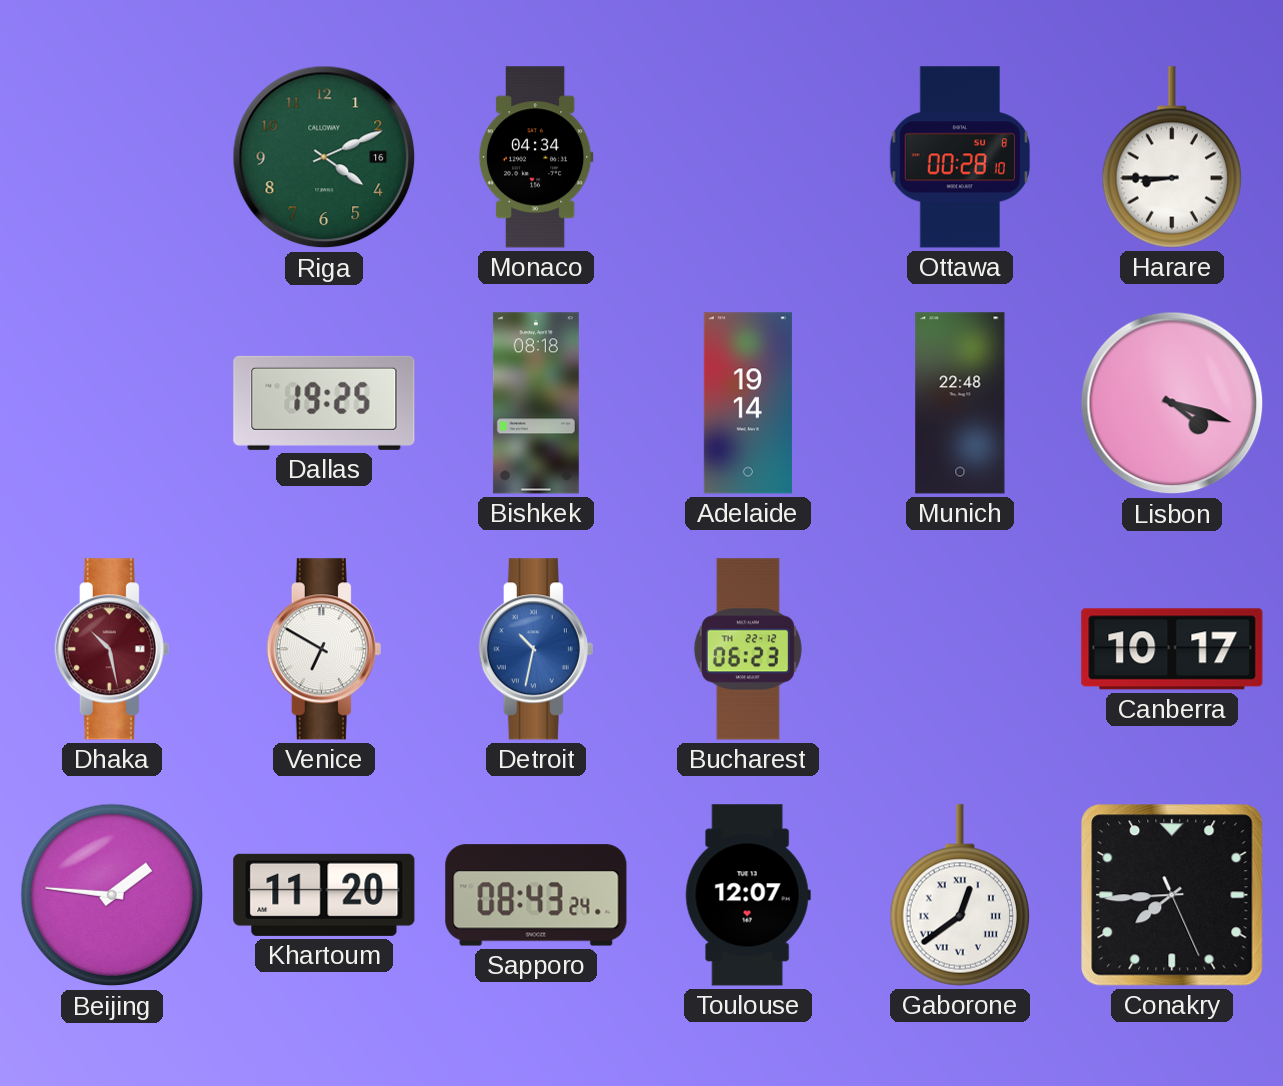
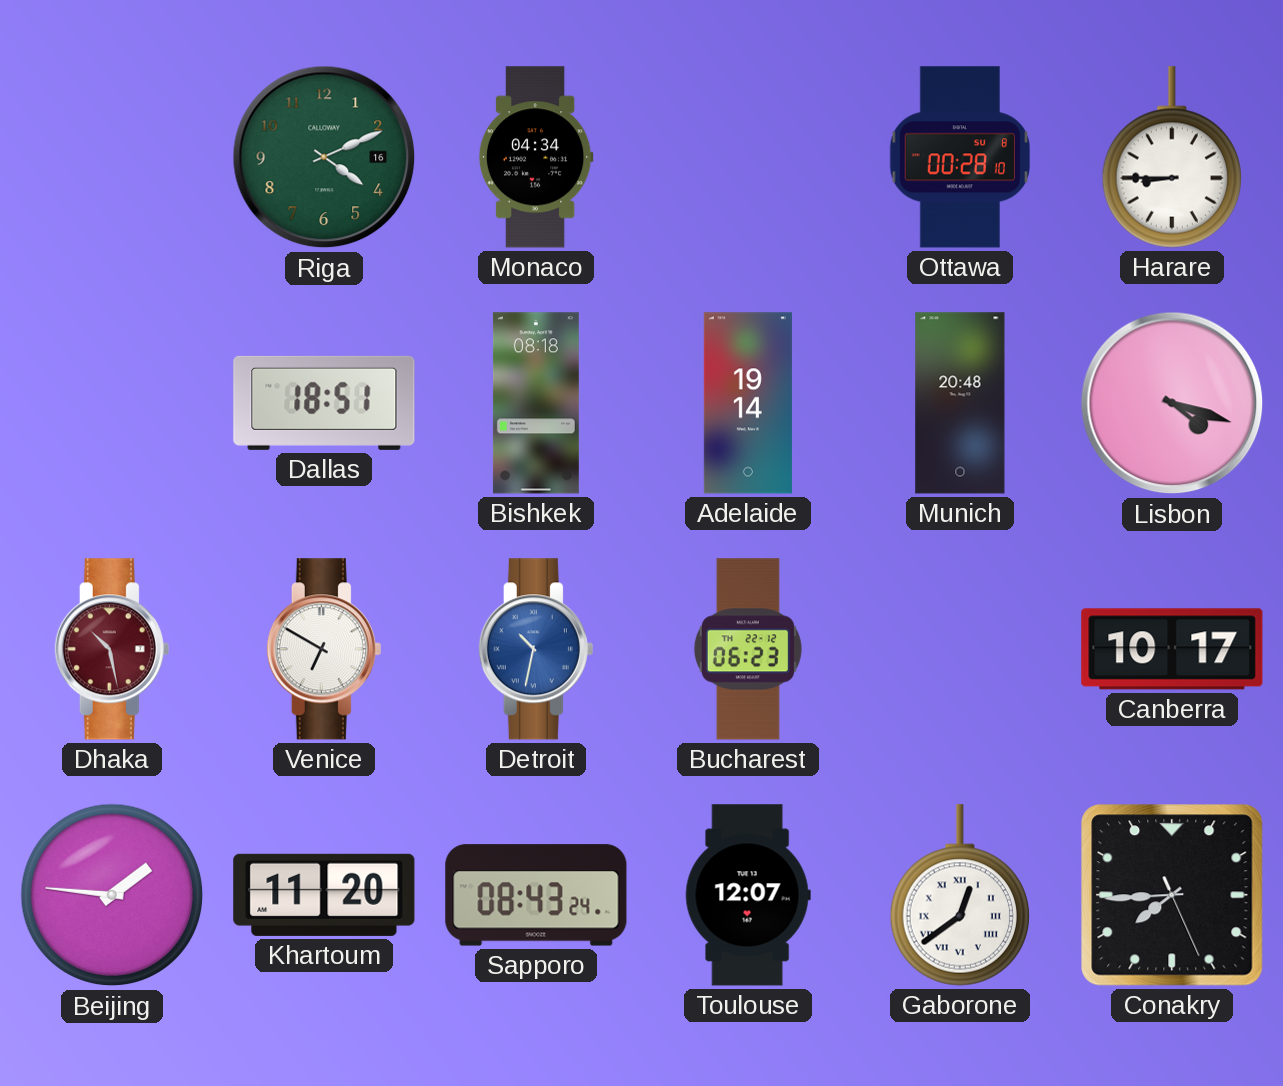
Dallas: 19:25 -> 18:51
Munich: 22:48 -> 20:48
